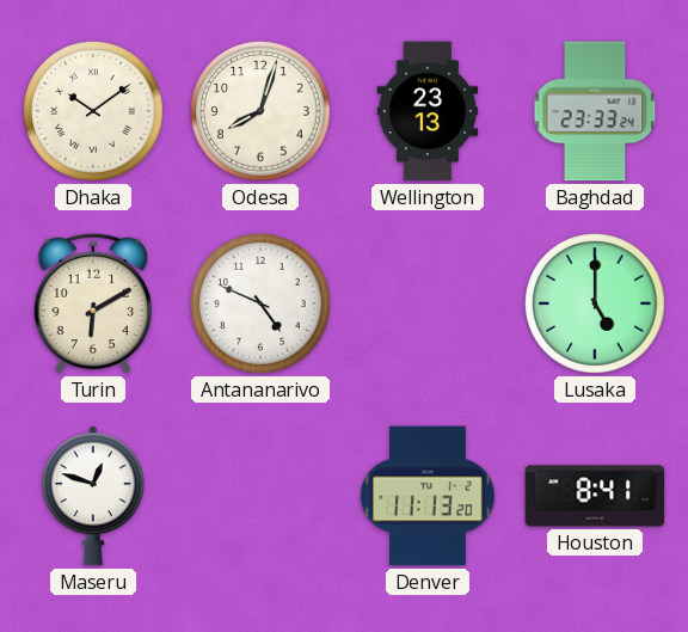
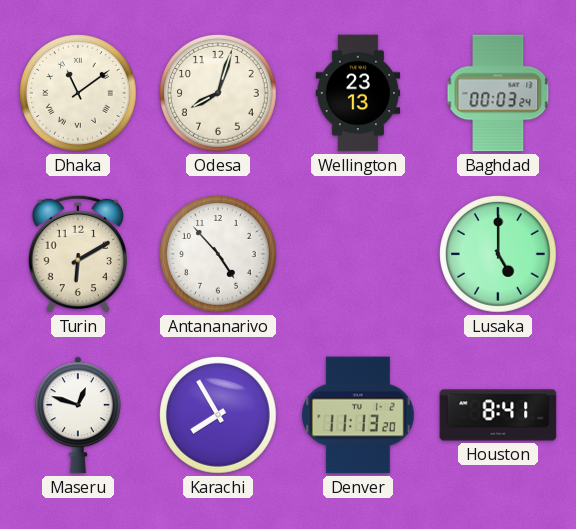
Dhaka: 10:09 -> 11:09
Baghdad: 23:33 -> 00:03
Antananarivo: 4:49 -> 4:53
Karachi: none -> 7:55
